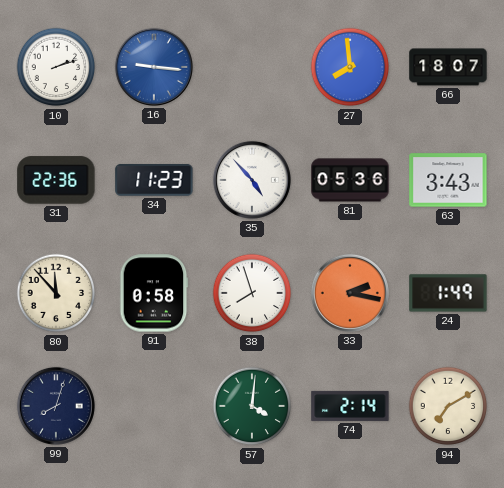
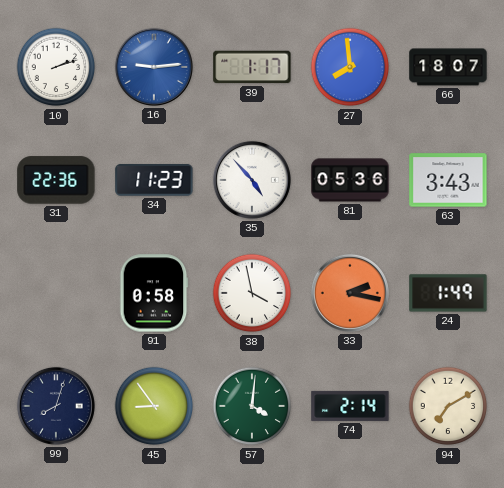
16: 9:16 -> 9:14
39: none -> 1:17
80: 11:53 -> none
38: 7:57 -> 3:58
45: none -> 8:54
